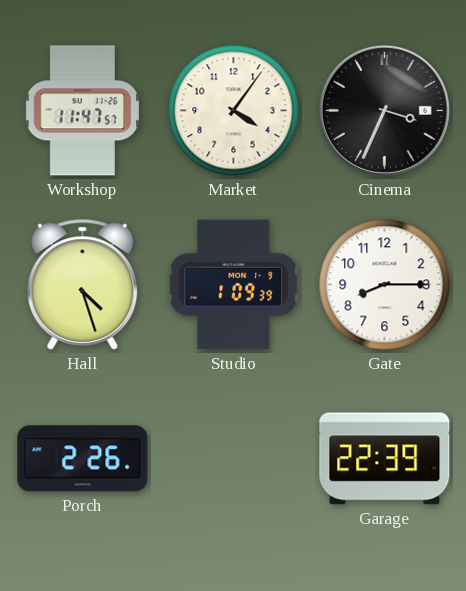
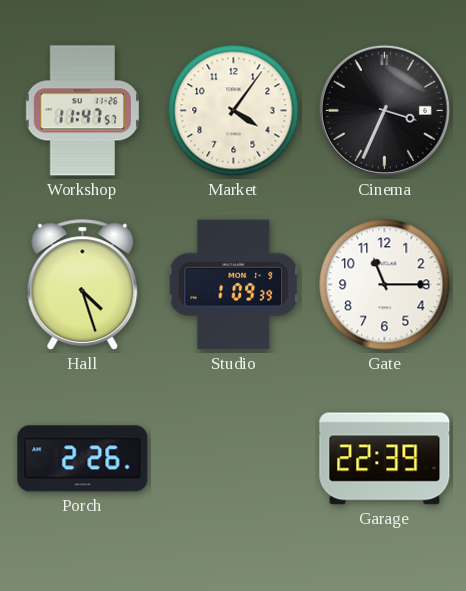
Gate: 8:15 -> 11:15
